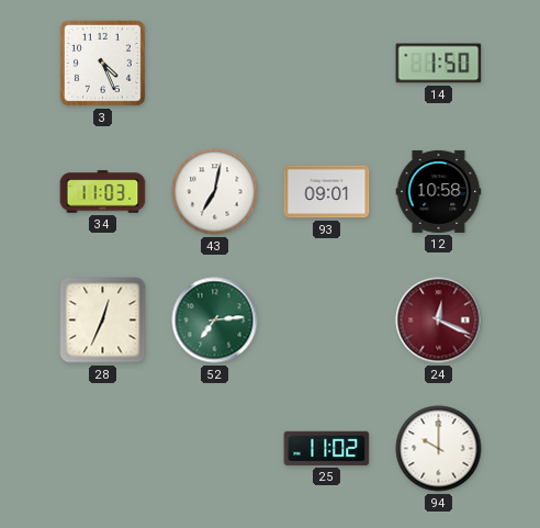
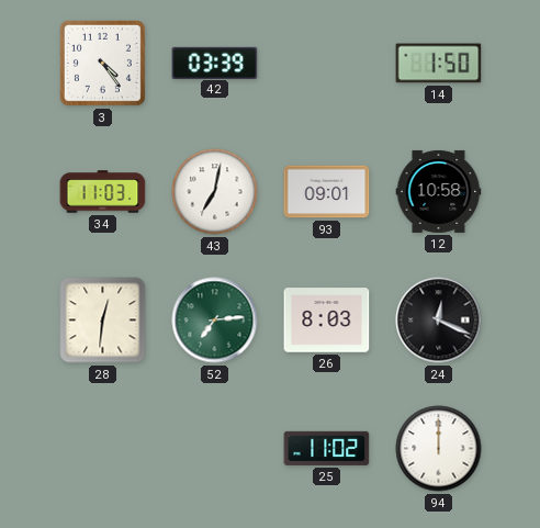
3: 4:26 -> 4:24
42: none -> 03:39
28: 12:34 -> 12:31
26: none -> 8:03
24 dial: burgundy -> black
94: 10:00 -> 12:00
